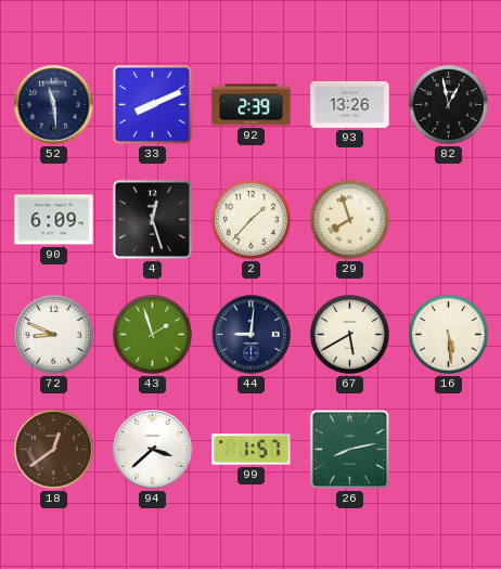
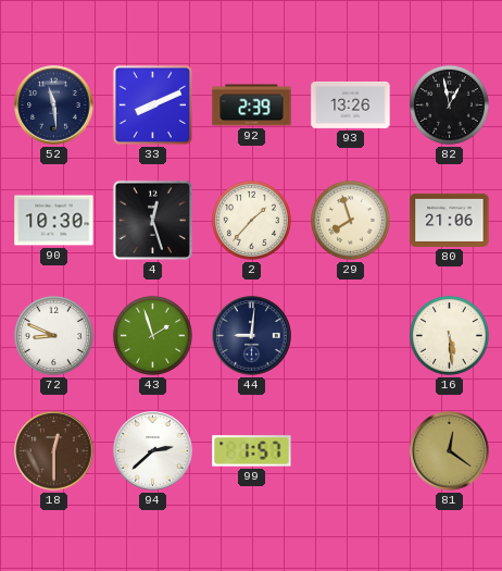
90: 6:09 -> 10:30
80: none -> 21:06
67: 5:40 -> none
18: 12:39 -> 12:30
94: 3:38 -> 2:38
26: 8:13 -> none
81: none -> 12:21
